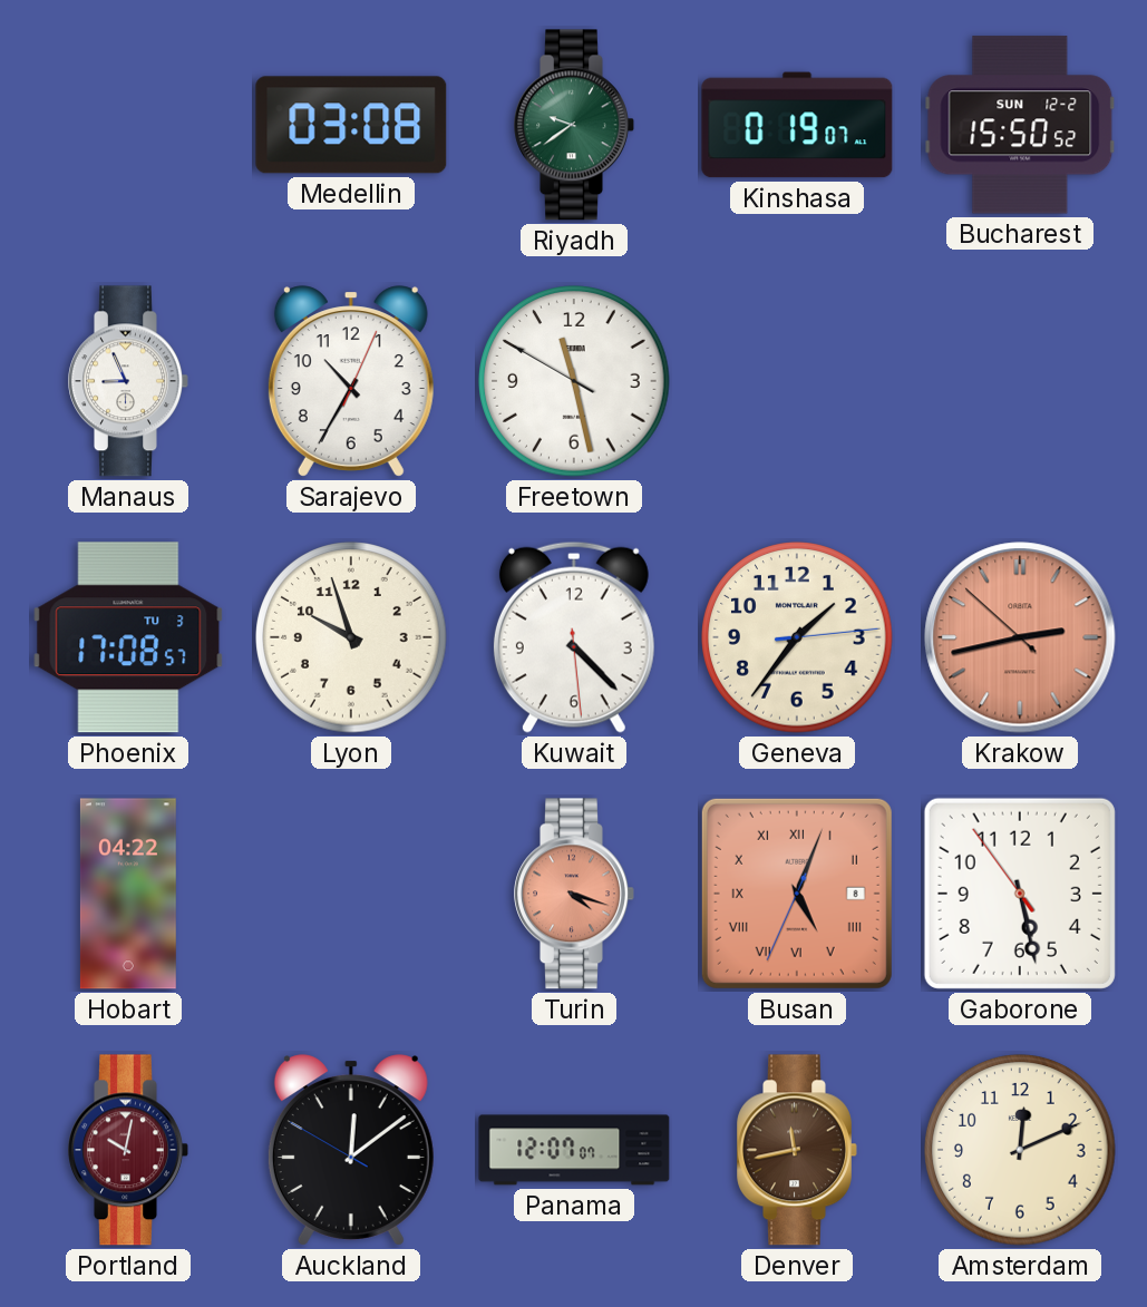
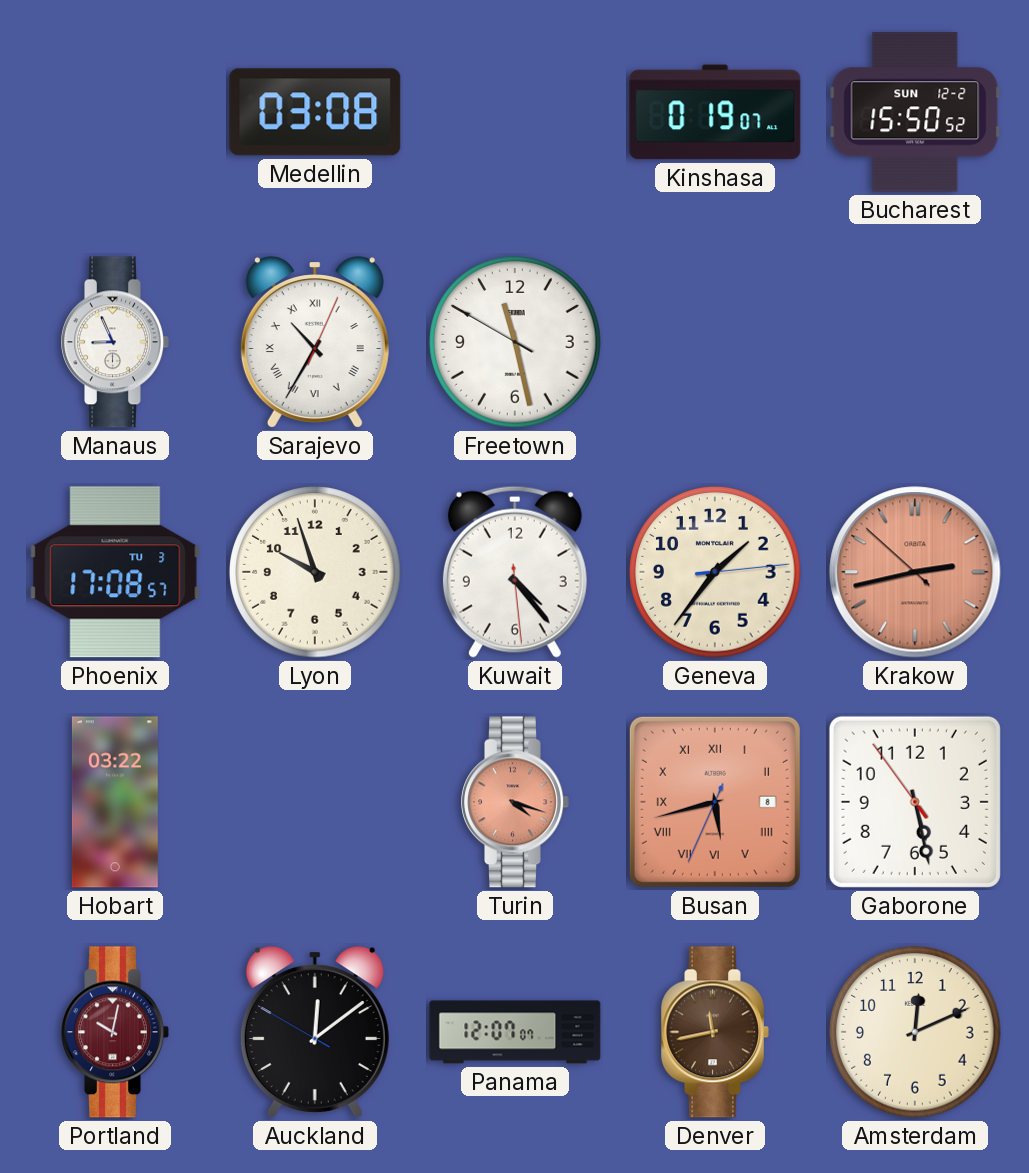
Riyadh: 9:39 -> none
Sarajevo numerals: Arabic -> Roman
Kuwait: 4:22 -> 4:23
Hobart: 04:22 -> 03:22
Busan: 5:03 -> 5:42
